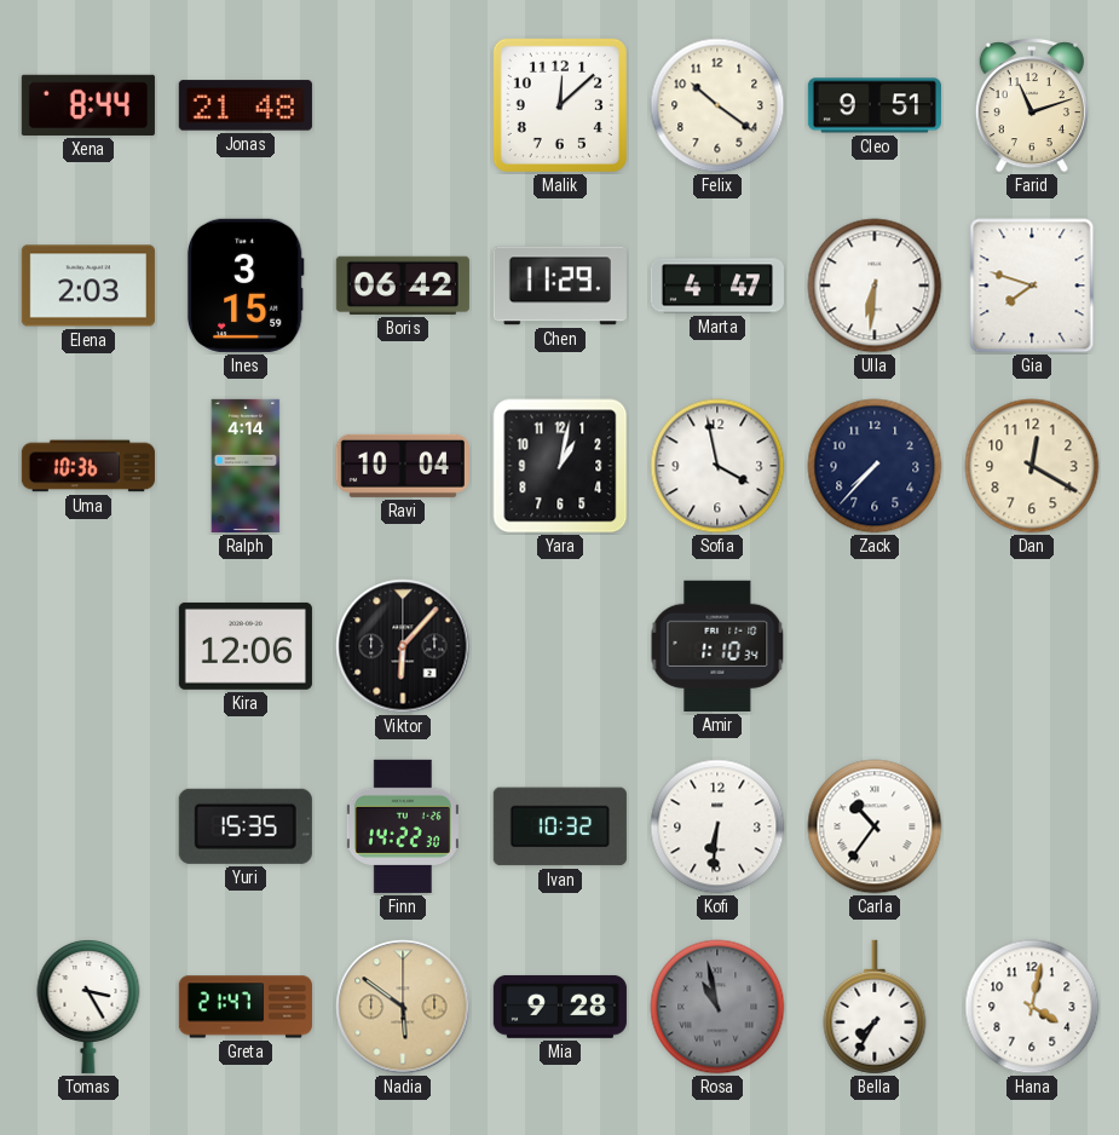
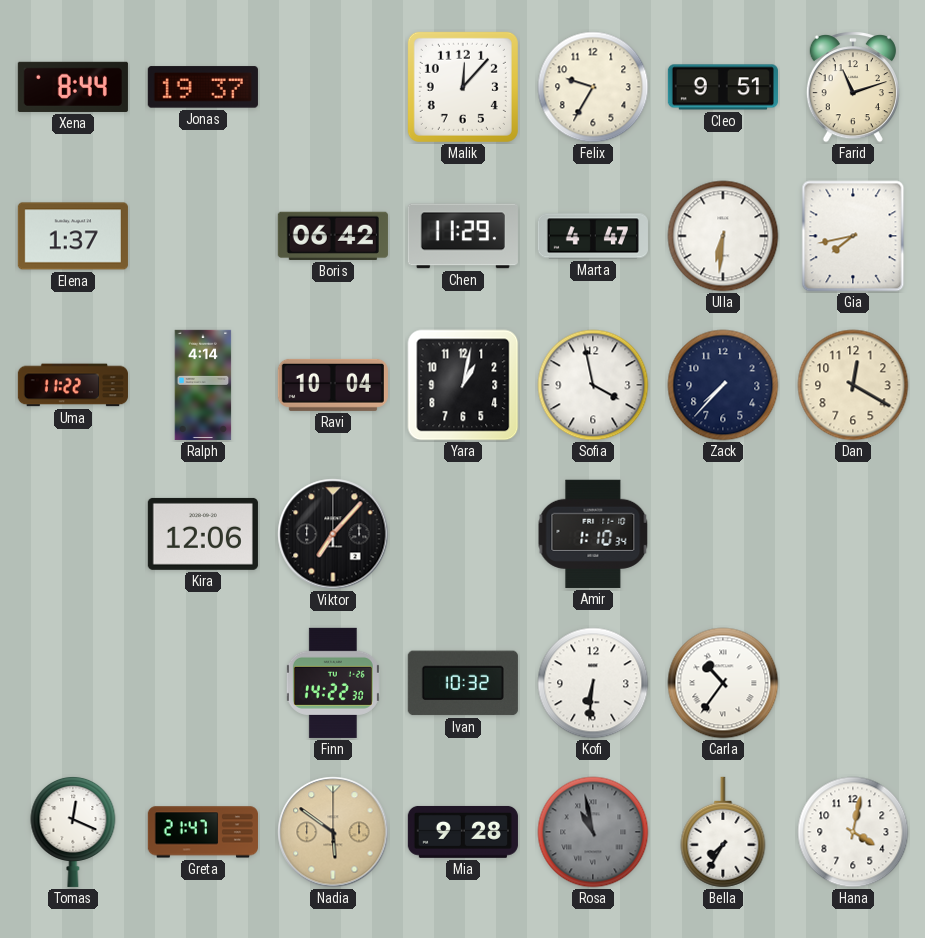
Jonas: 21:48 -> 19:37
Malik: 12:08 -> 12:07
Felix: 10:21 -> 9:35
Elena: 2:03 -> 1:37
Ines: 3:15 -> none
Gia: 7:48 -> 7:43
Uma: 10:36 -> 11:22
Viktor: 6:07 -> 7:07
Yuri: 15:35 -> none
Tomas: 3:25 -> 12:19
